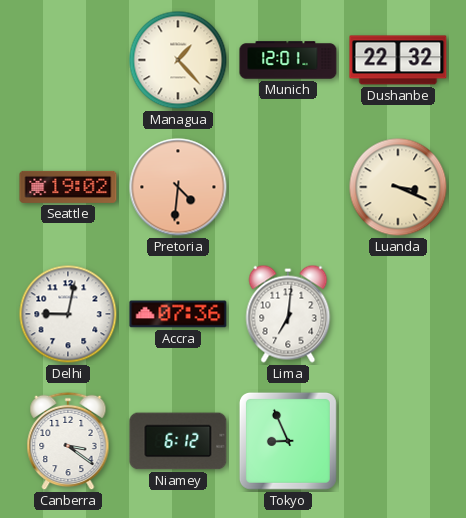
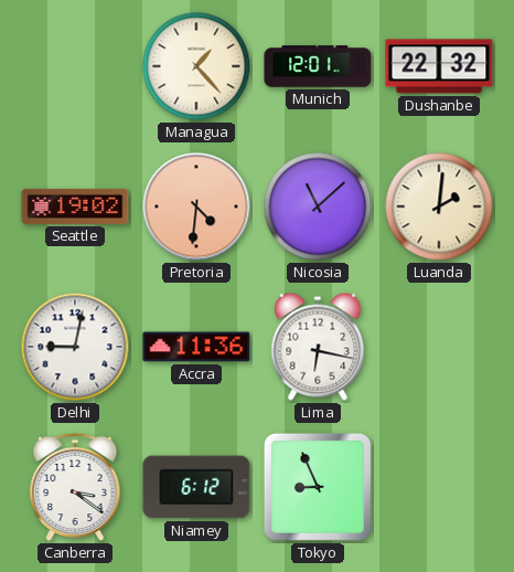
Nicosia: none -> 11:08
Luanda: 3:19 -> 2:01
Accra: 07:36 -> 11:36
Lima: 7:01 -> 6:17
